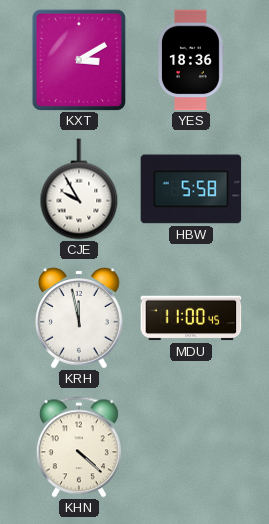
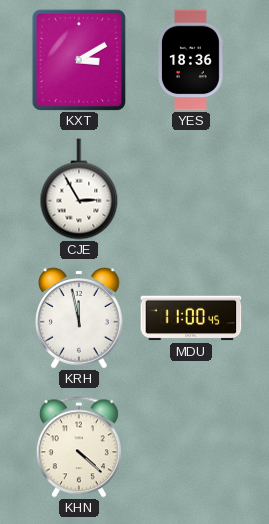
CJE: 9:55 -> 2:55
HBW: 5:58 -> none
